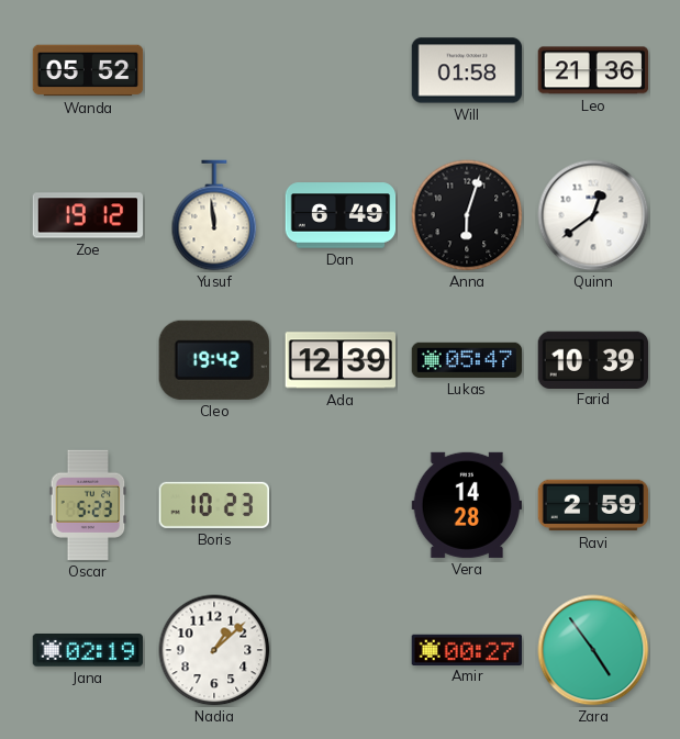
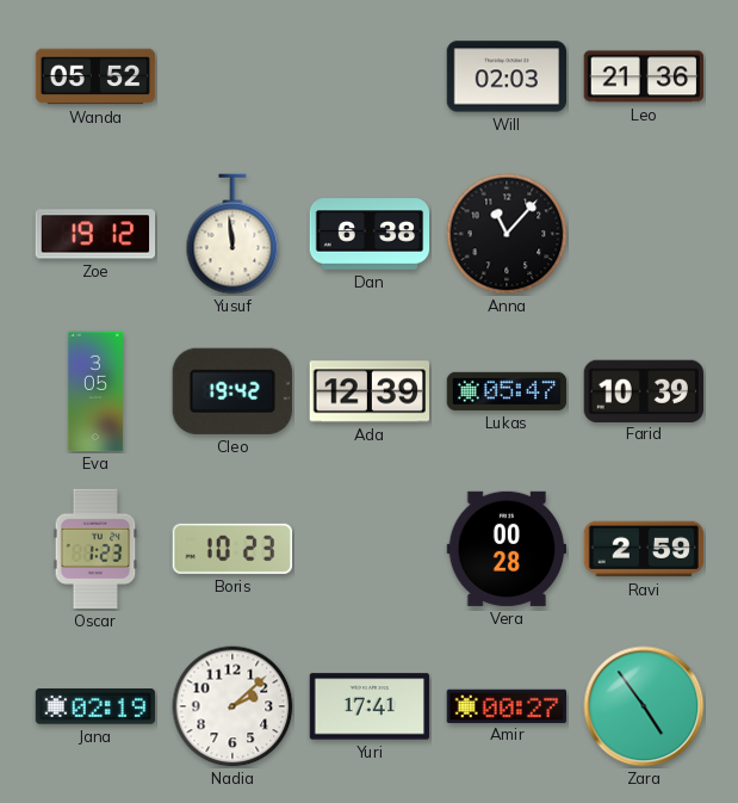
Will: 01:58 -> 02:03
Dan: 6:49 -> 6:38
Anna: 6:03 -> 11:07
Quinn: 12:39 -> none
Eva: none -> 3:05
Oscar: 5:23 -> 1:23
Vera: 14:28 -> 00:28
Nadia: 1:08 -> 2:08
Yuri: none -> 17:41
